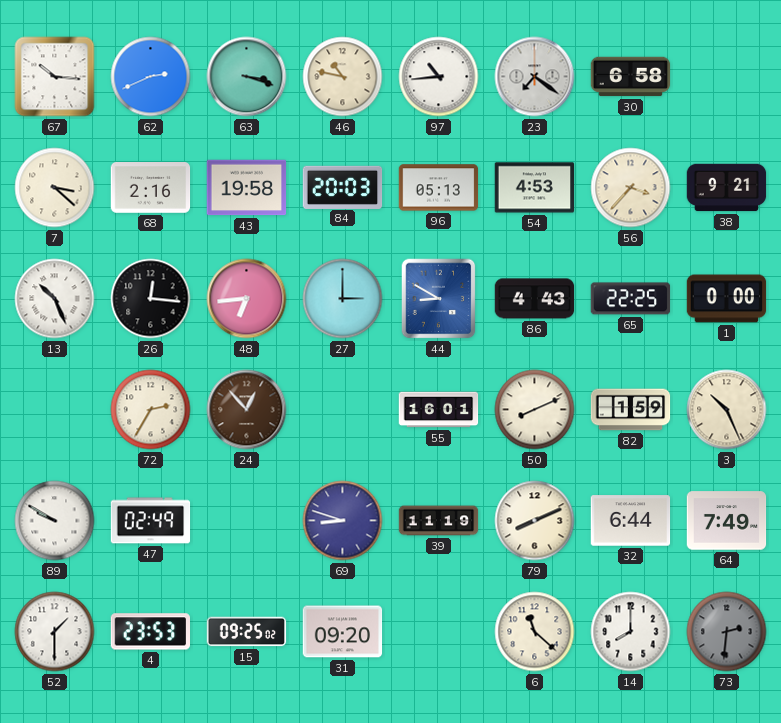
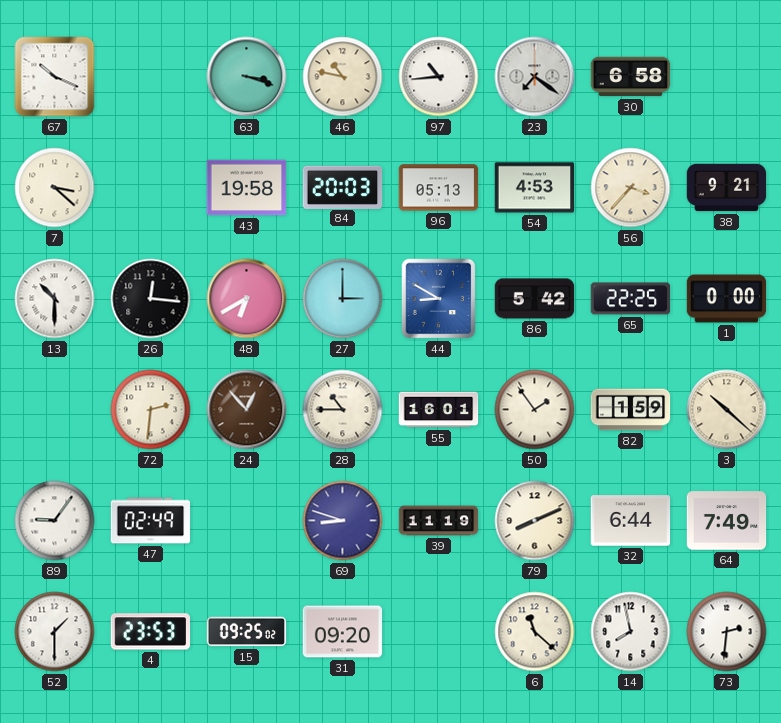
67: 10:16 -> 10:19
62: 2:41 -> none
68: 2:16 -> none
13: 10:26 -> 10:30
48: 6:44 -> 6:40
86: 4:43 -> 5:42
72: 2:35 -> 2:31
28: none -> 10:45
50: 8:11 -> 1:54
3: 10:26 -> 10:22
89: 9:50 -> 9:06
14: 8:00 -> 7:58
73 dial: grey -> white
